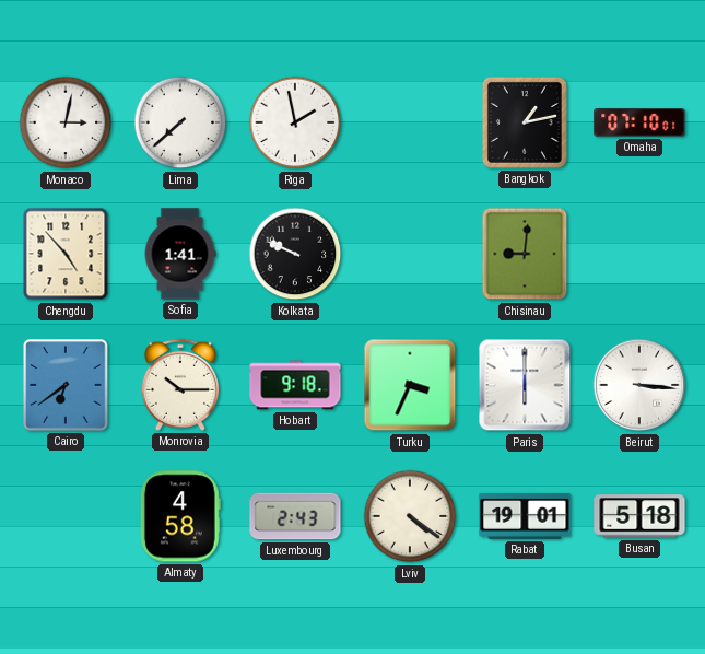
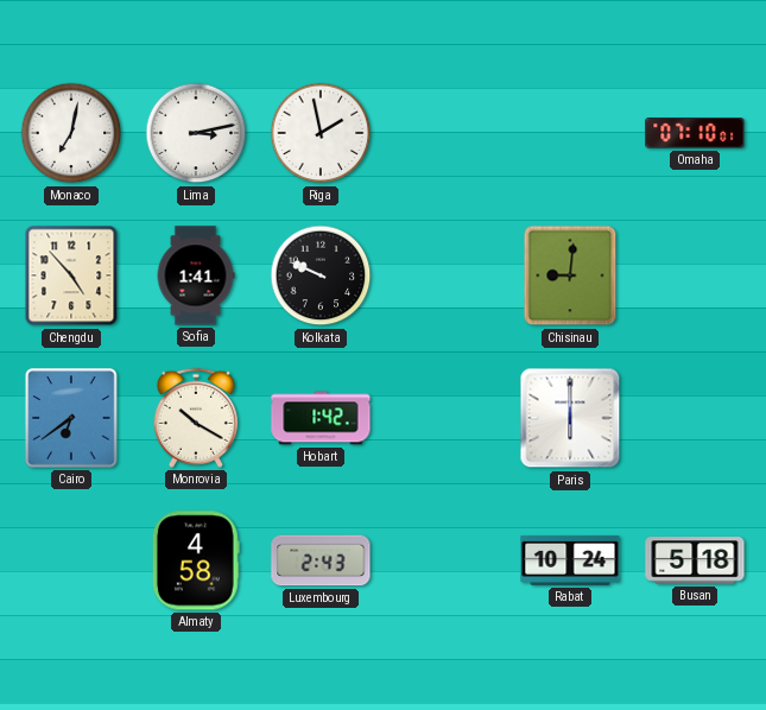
Monaco: 3:02 -> 7:02
Lima: 7:38 -> 3:13
Bangkok: 1:13 -> none
Monrovia: 10:15 -> 10:20
Hobart: 9:18 -> 1:42
Turku: 3:34 -> none
Beirut: 3:16 -> none
Lviv: 4:21 -> none
Rabat: 19:01 -> 10:24
